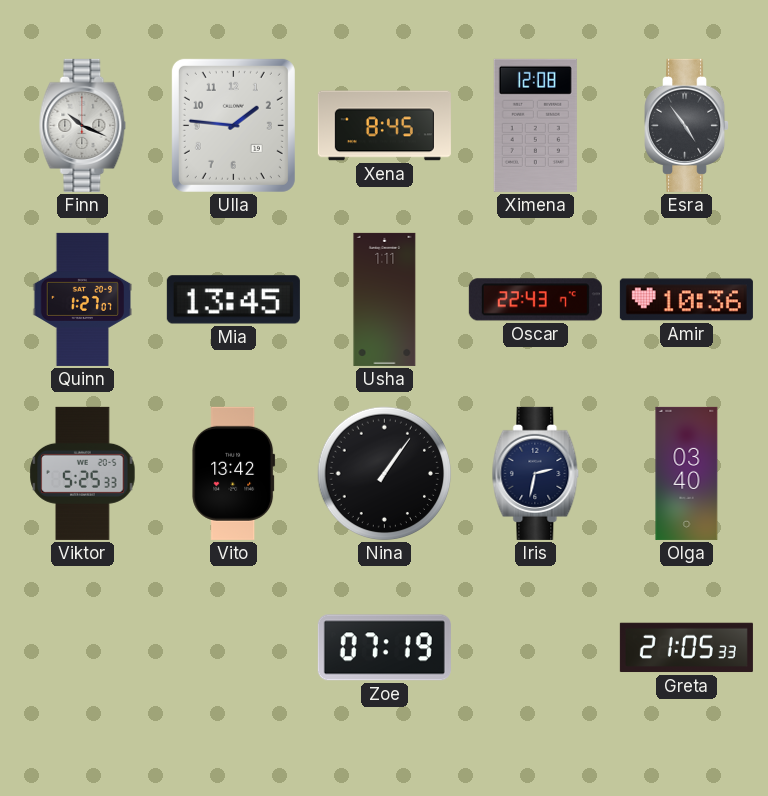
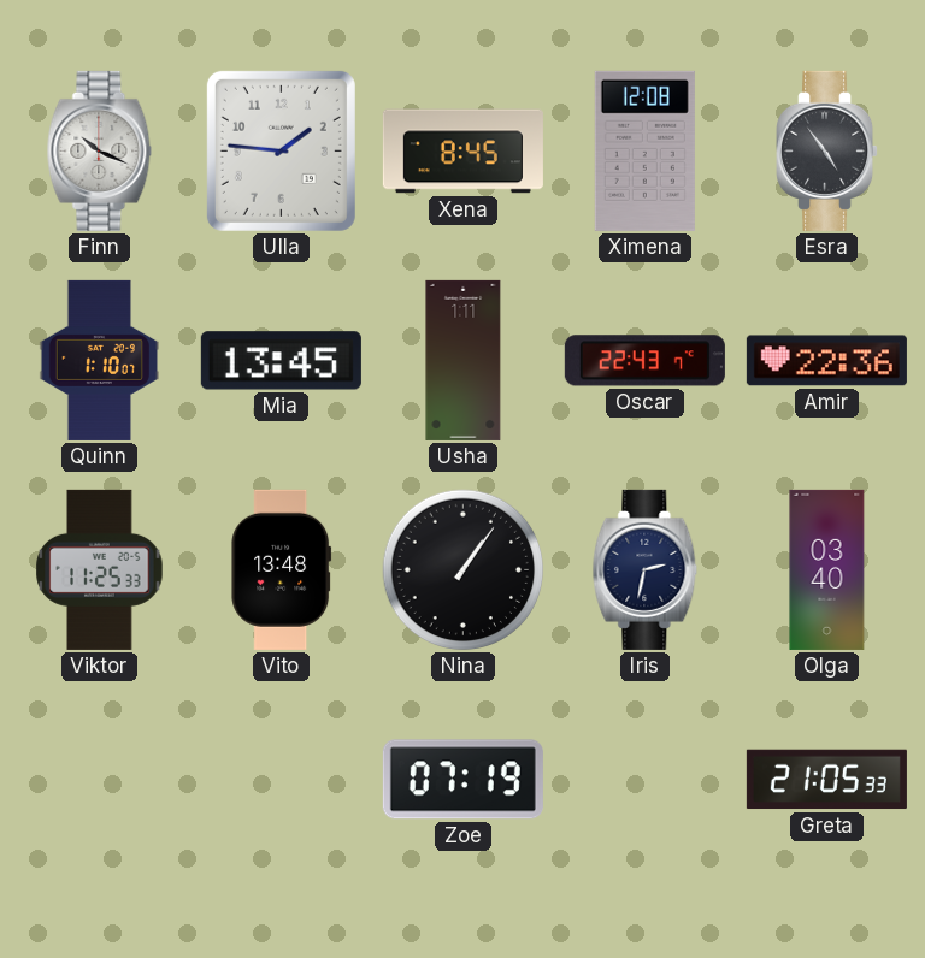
Quinn: 1:27 -> 1:10
Amir: 10:36 -> 22:36
Viktor: 5:25 -> 11:25
Vito: 13:42 -> 13:48
